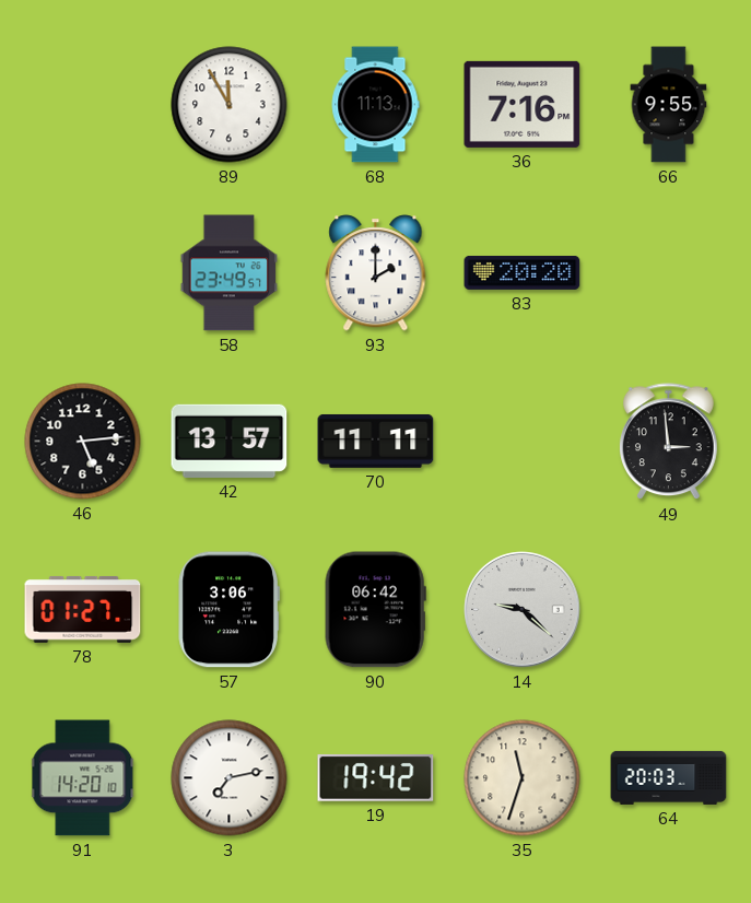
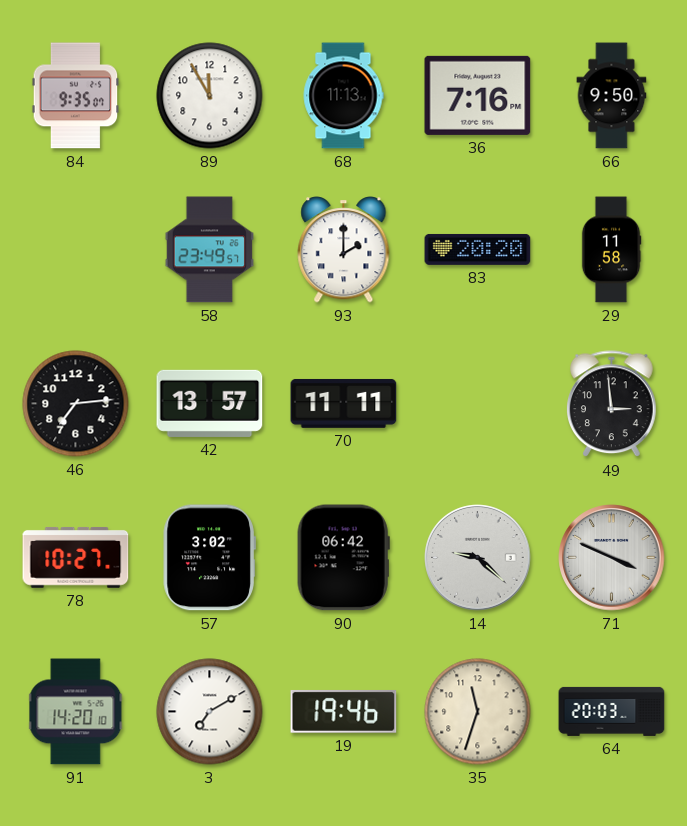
84: none -> 9:35
66: 9:55 -> 9:50
29: none -> 11:58
46: 5:14 -> 7:14
78: 01:27 -> 10:27
57: 3:06 -> 3:02
71: none -> 3:49
3: 7:13 -> 7:10
19: 19:42 -> 19:46
